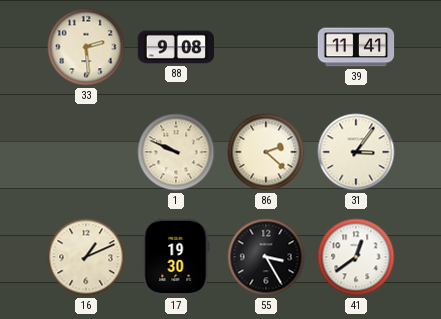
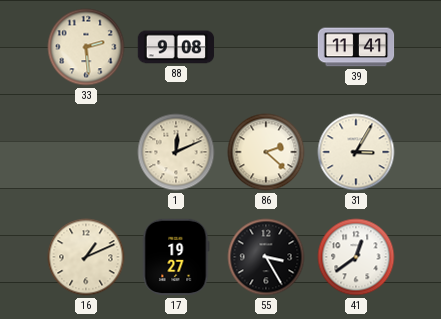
1: 9:49 -> 12:11
31: 3:06 -> 3:05
17: 19:30 -> 19:27
